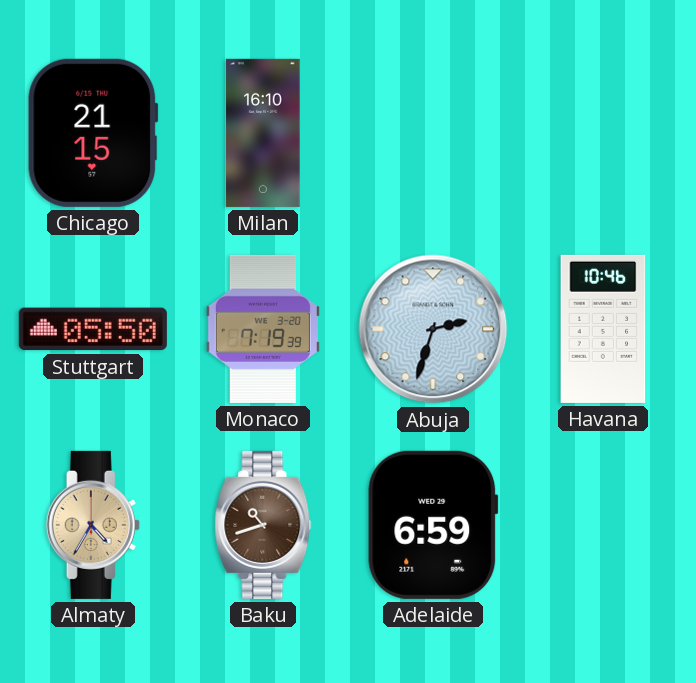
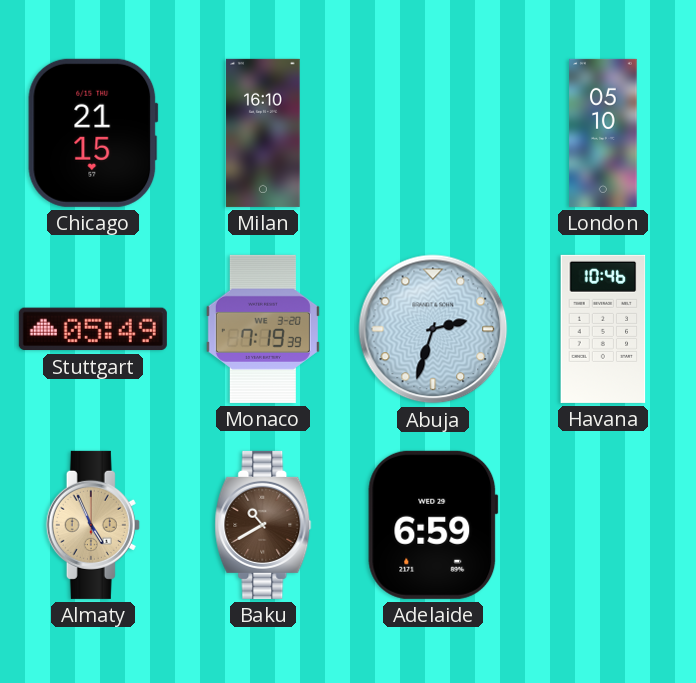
London: none -> 05:10
Stuttgart: 05:50 -> 05:49
Almaty: 4:35 -> 4:56
Baku: 10:42 -> 10:40
